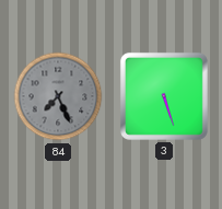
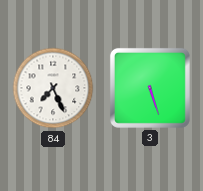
84 dial: grey -> white
